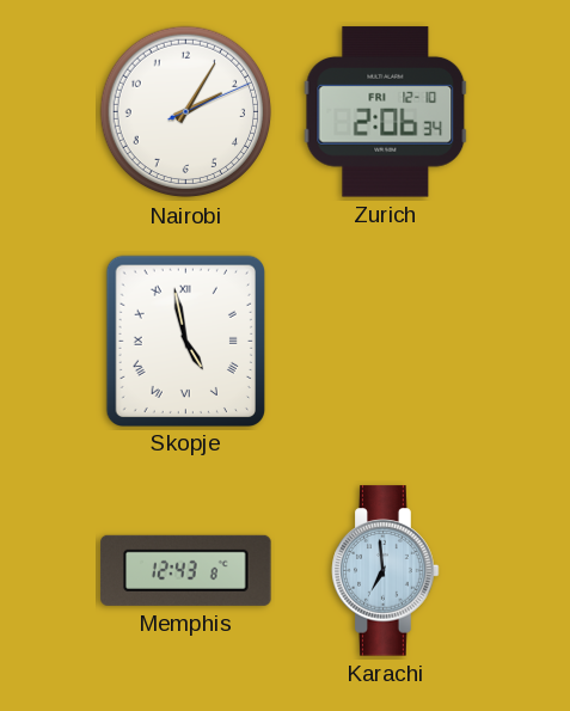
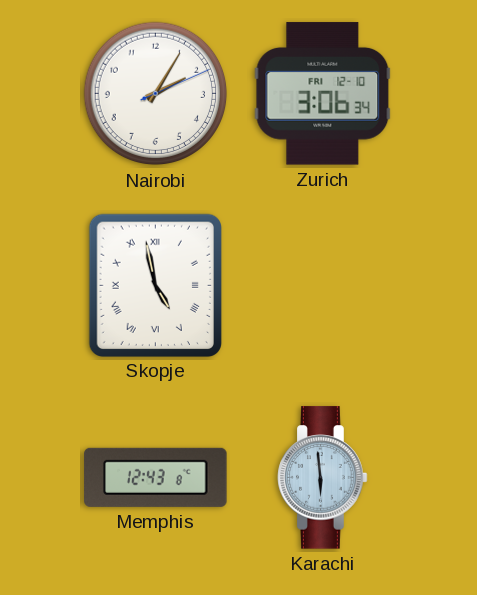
Zurich: 2:06 -> 3:06
Karachi: 6:59 -> 5:59
